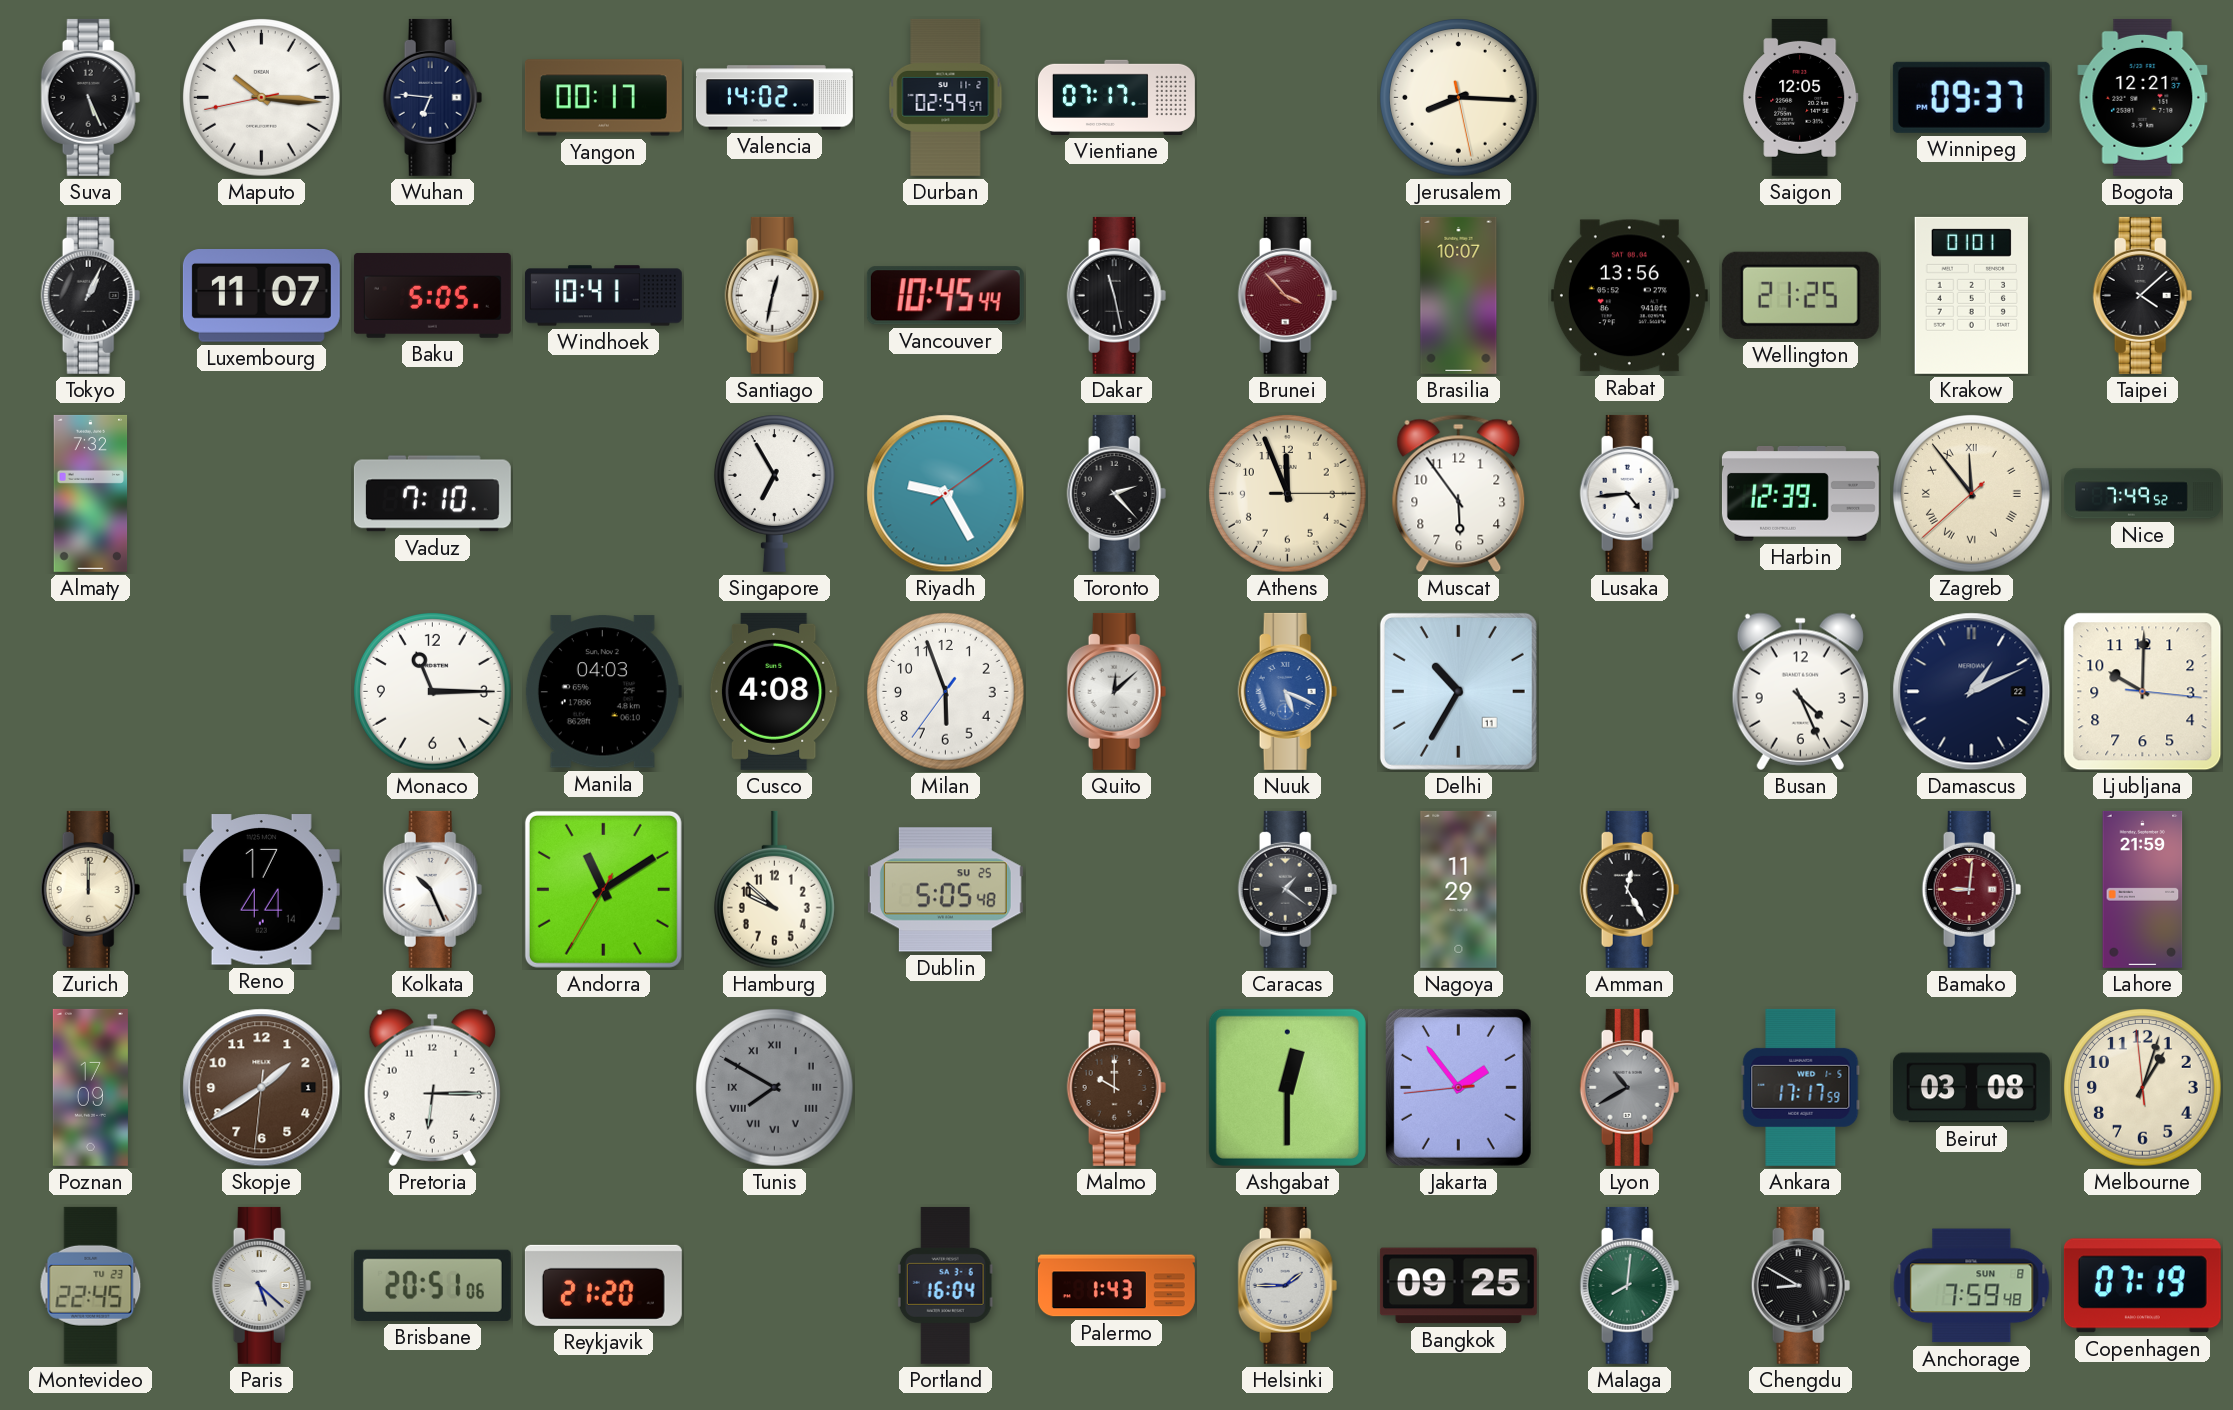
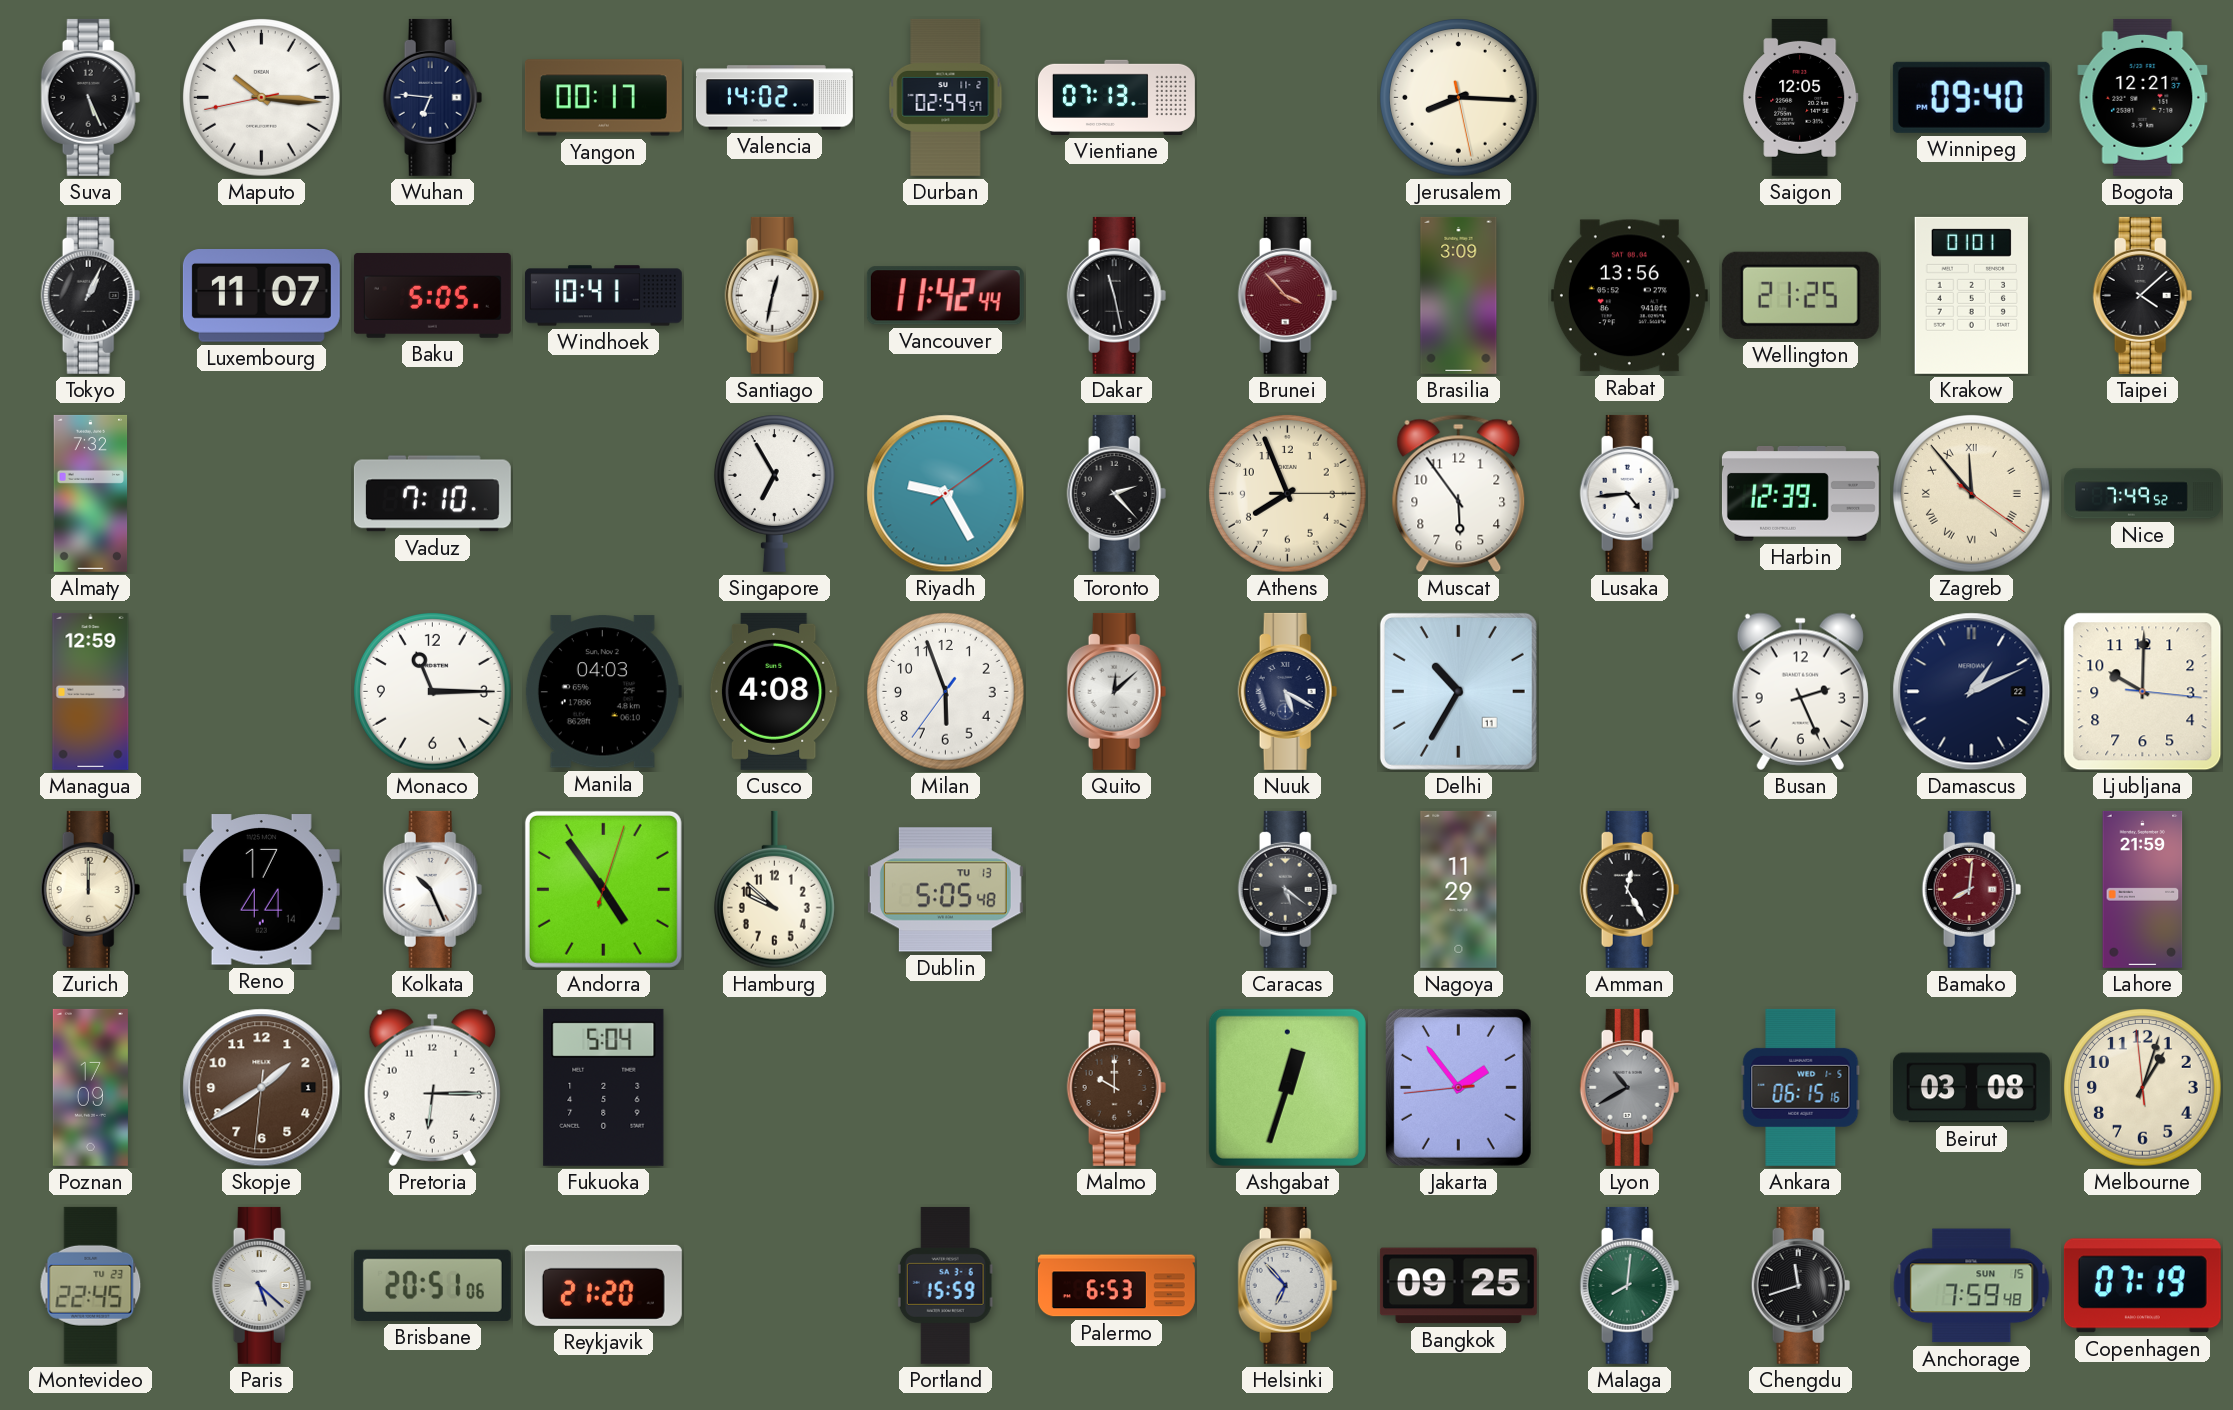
Vientiane: 07:17 -> 07:13
Winnipeg: 09:37 -> 09:40
Vancouver: 10:45 -> 11:42
Brasilia: 10:07 -> 3:09
Athens: 11:56 -> 7:56
Zagreb: 11:53:38 -> 11:53:21
Managua: none -> 12:59
Nuuk: 5:19 -> 5:20
Nuuk dial: blue -> navy
Busan: 4:26 -> 2:26
Andorra: 11:09 -> 4:54
Dublin date: SU 25 -> TU 13
Caracas: 1:21 -> 5:21
Bamako: 9:01 -> 8:01
Fukuoka: none -> 5:04
Tunis: 7:50 -> none
Ashgabat: 12:30 -> 12:33
Ankara: 17:17 -> 06:15
Portland: 16:04 -> 15:59
Palermo: 1:43 -> 6:53
Helsinki: 1:45 -> 6:53
Chengdu: 8:50 -> 11:42
Anchorage date: SUN 8 -> SUN 15
